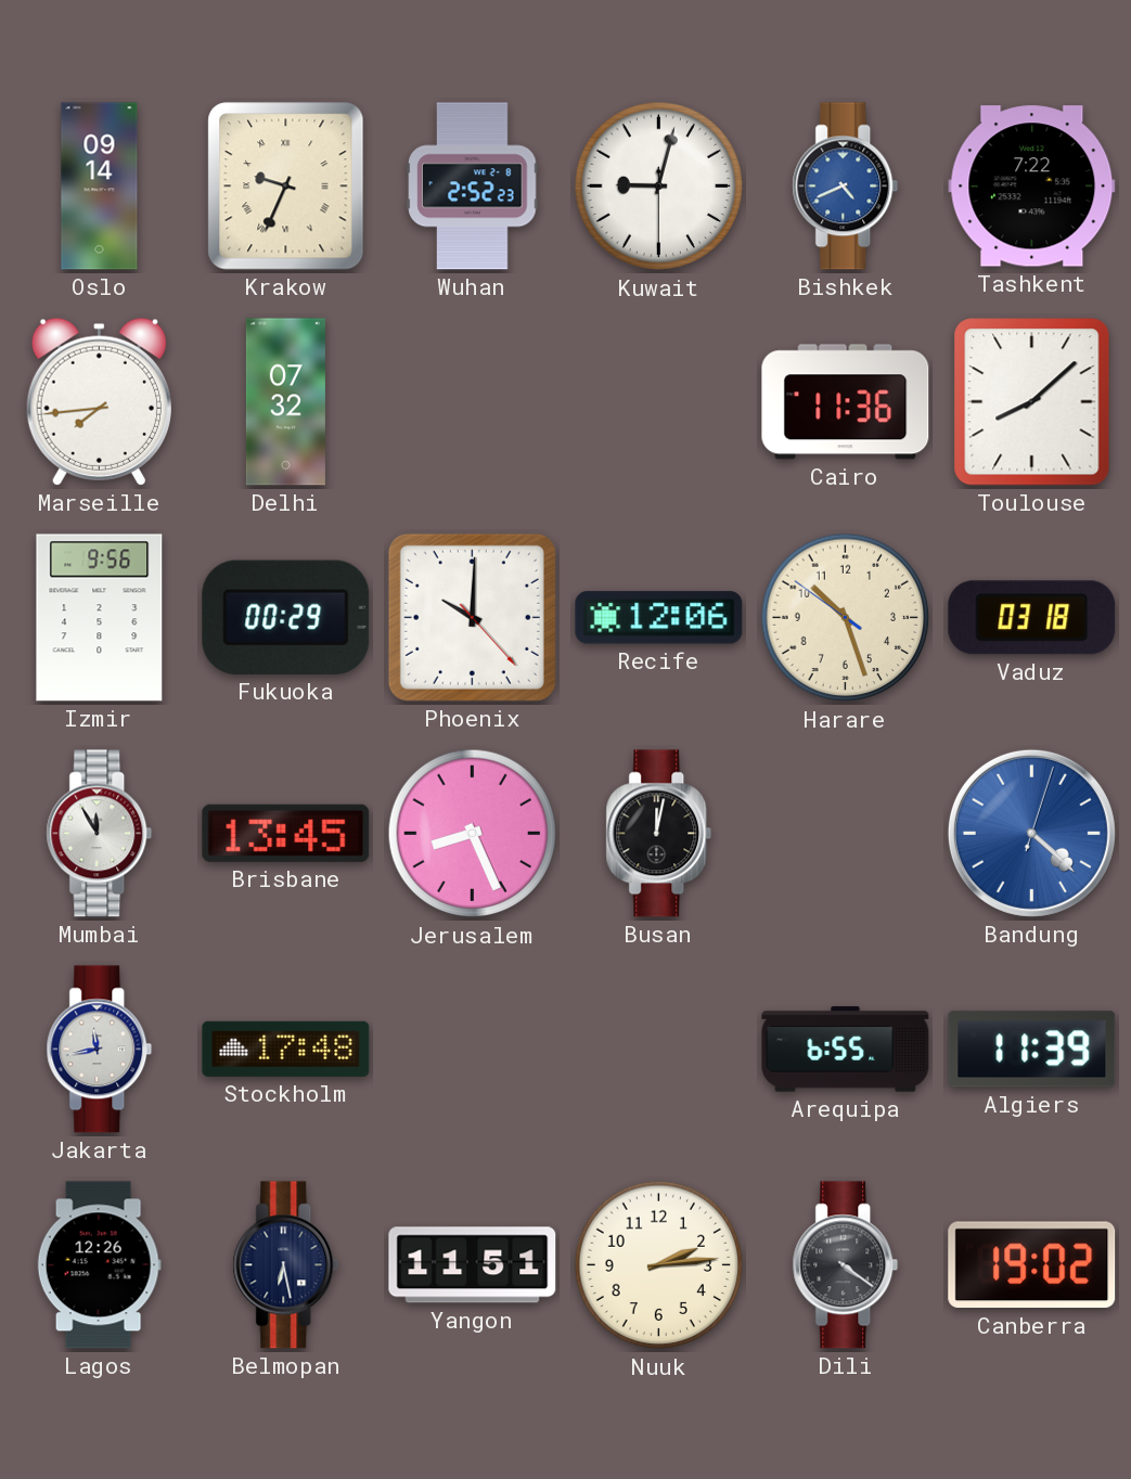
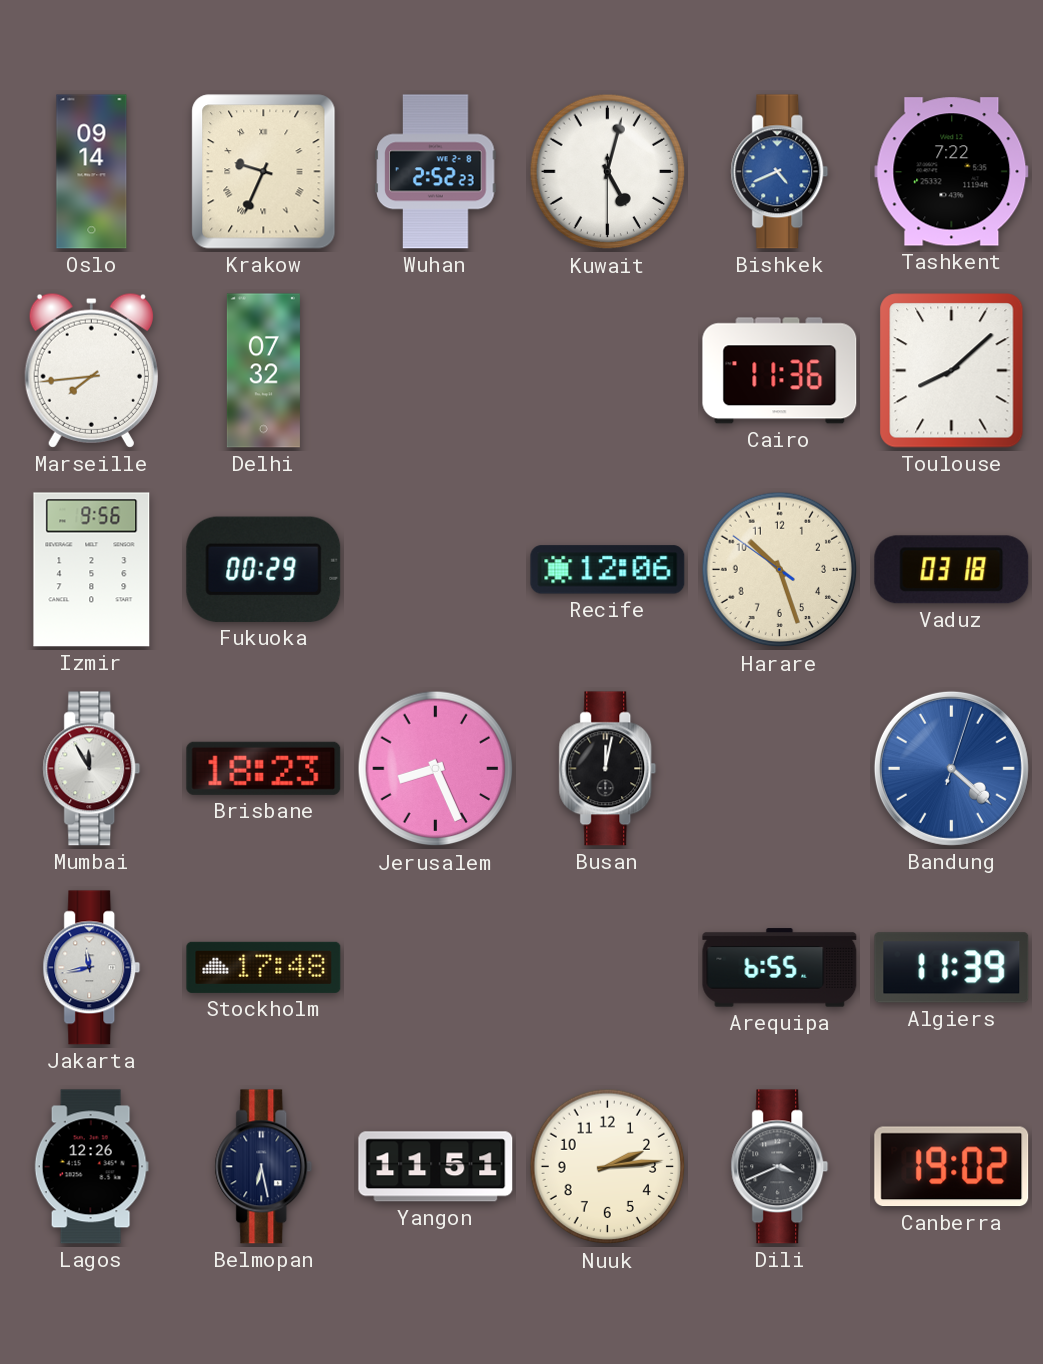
Kuwait: 9:02 -> 5:02
Phoenix: 10:00 -> none
Brisbane: 13:45 -> 18:23
Dili: 4:21 -> 3:41
